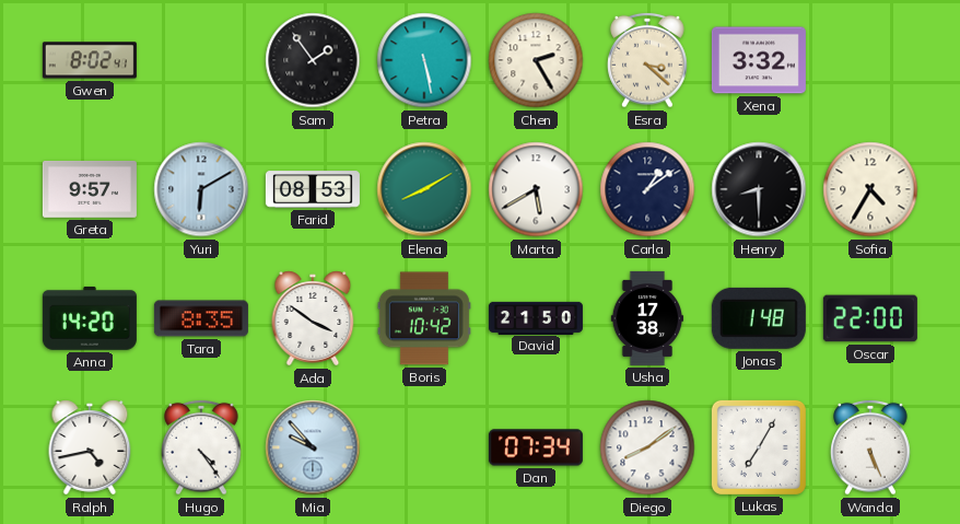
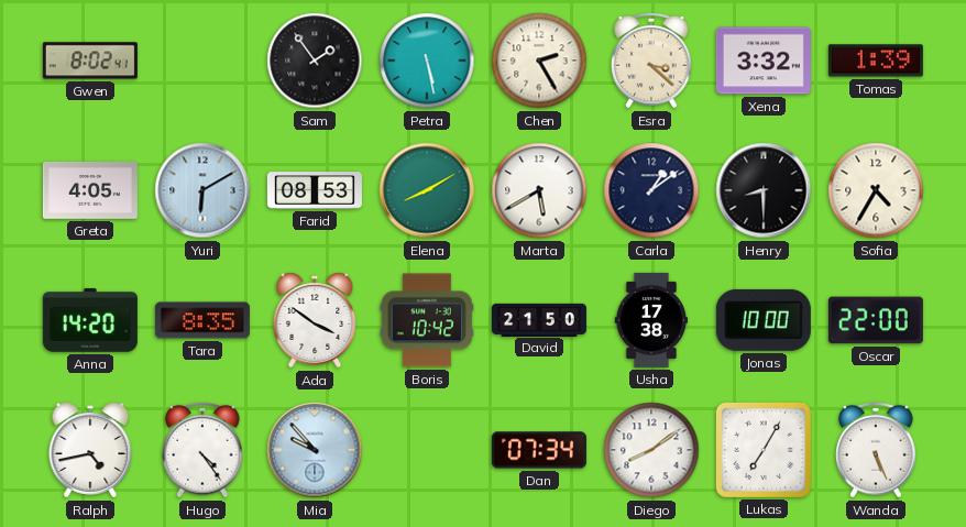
Tomas: none -> 1:39
Greta: 9:57 -> 4:05
Jonas: 1:48 -> 10:00
